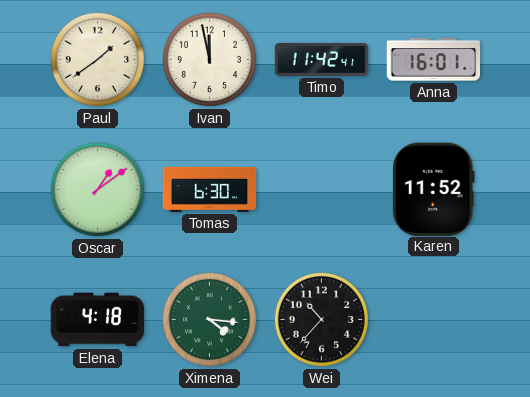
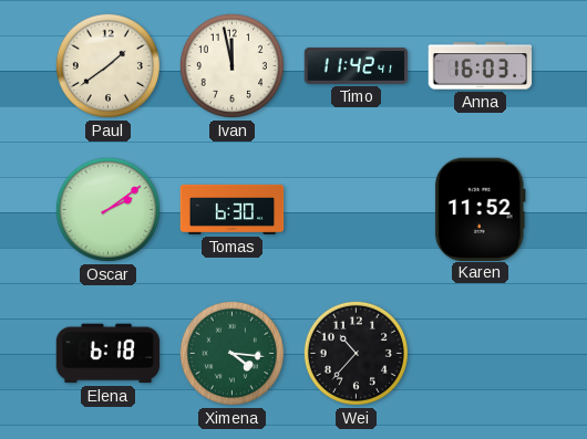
Anna: 16:01 -> 16:03
Oscar: 1:09 -> 2:09
Elena: 4:18 -> 6:18
